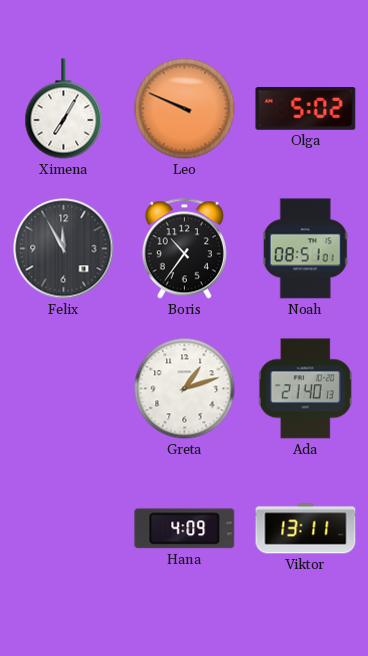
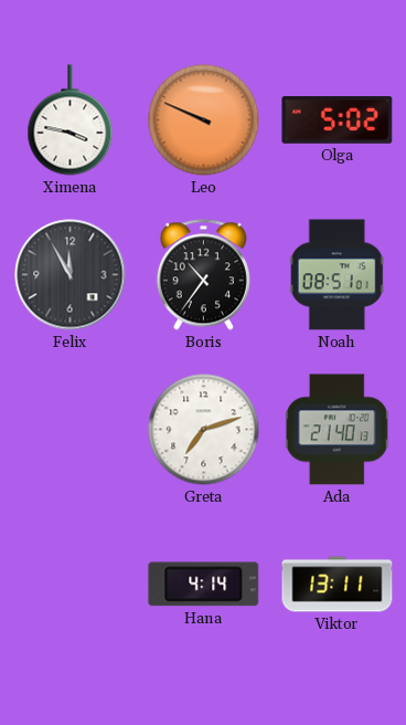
Ximena: 7:05 -> 3:47
Greta: 1:12 -> 7:12
Hana: 4:09 -> 4:14
